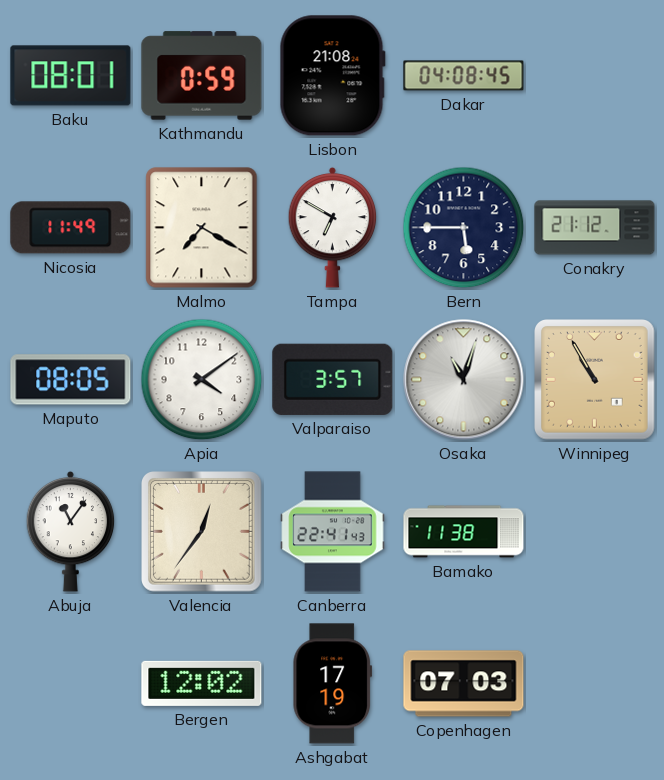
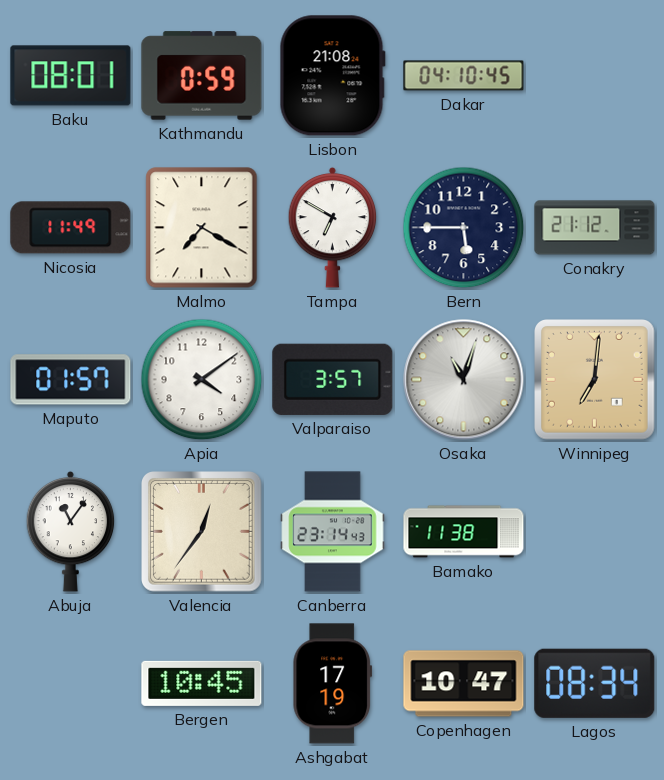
Dakar: 04:08 -> 04:10
Maputo: 08:05 -> 01:57
Winnipeg: 10:55 -> 7:01
Canberra: 22:41 -> 23:14
Bergen: 12:02 -> 10:45
Copenhagen: 07:03 -> 10:47
Lagos: none -> 08:34
